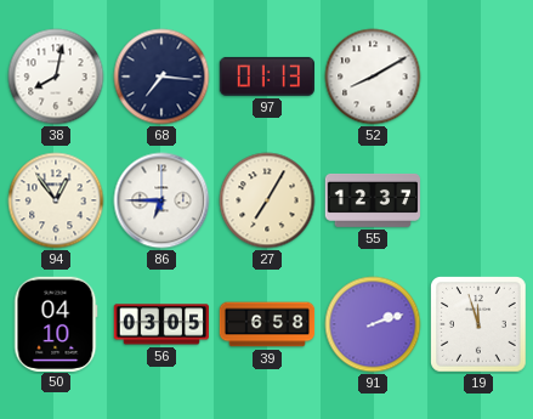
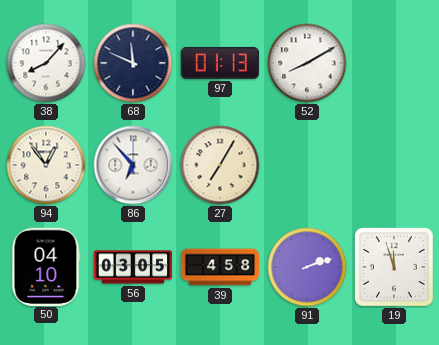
38: 8:02 -> 8:07
68: 7:16 -> 11:49
86: 6:45 -> 6:53
55: 12:37 -> none
39: 6:58 -> 4:58
